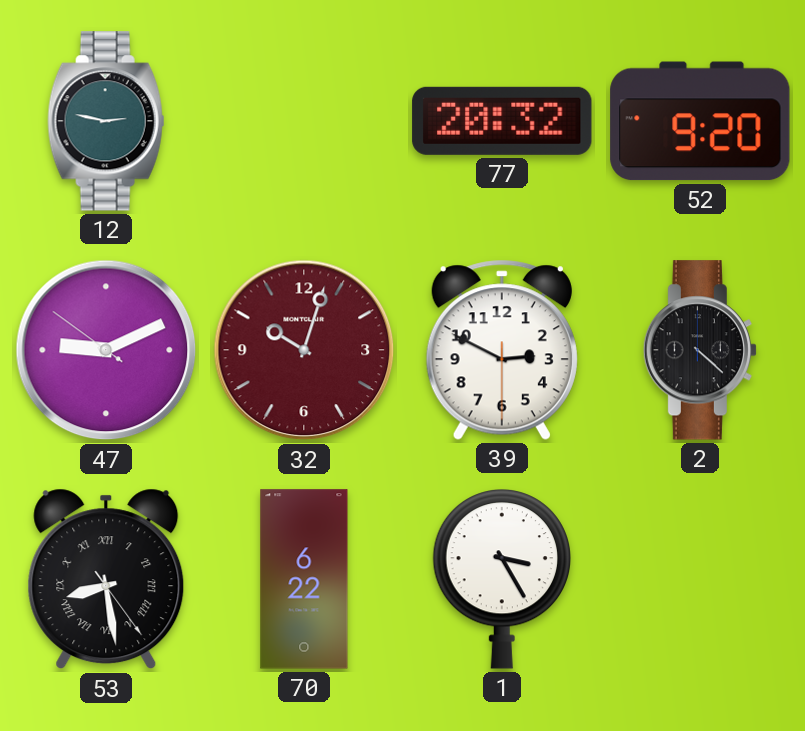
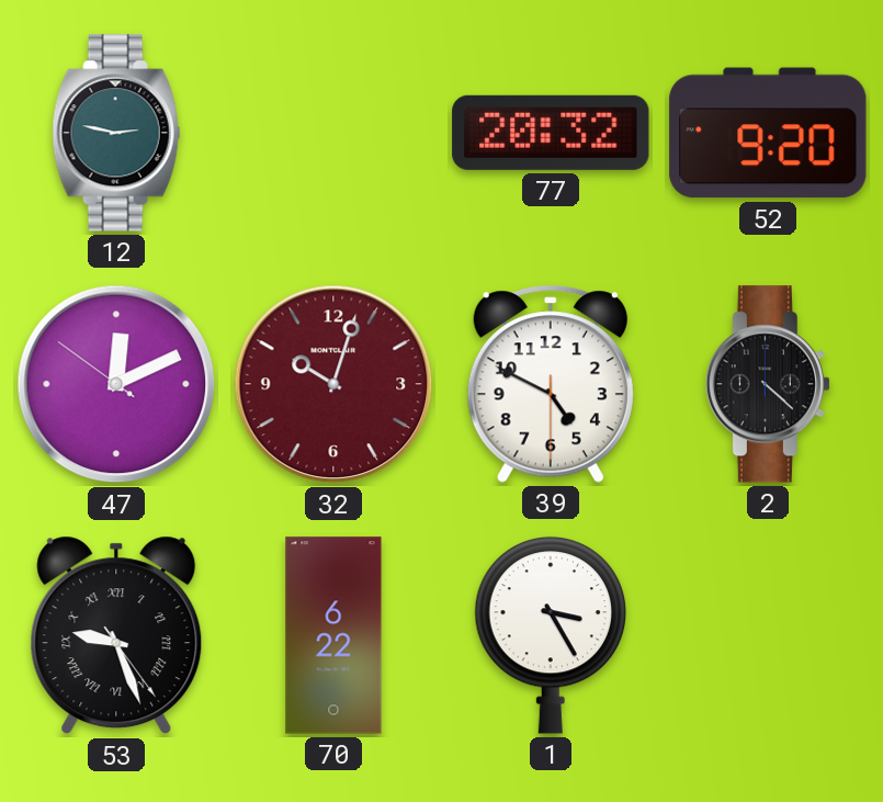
47: 9:10 -> 12:10
39: 2:49 -> 4:49
53: 8:28 -> 9:26
